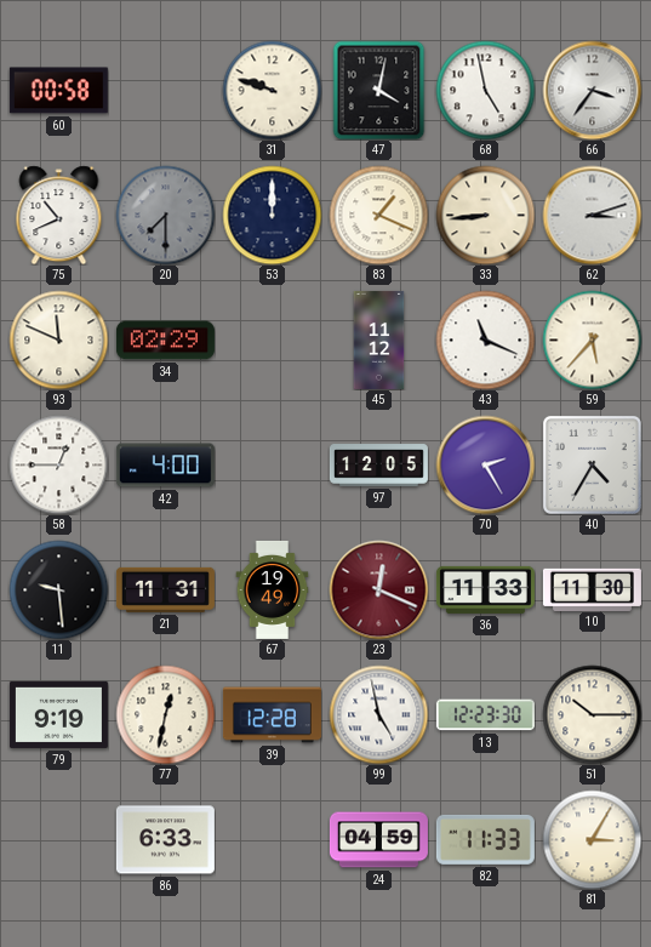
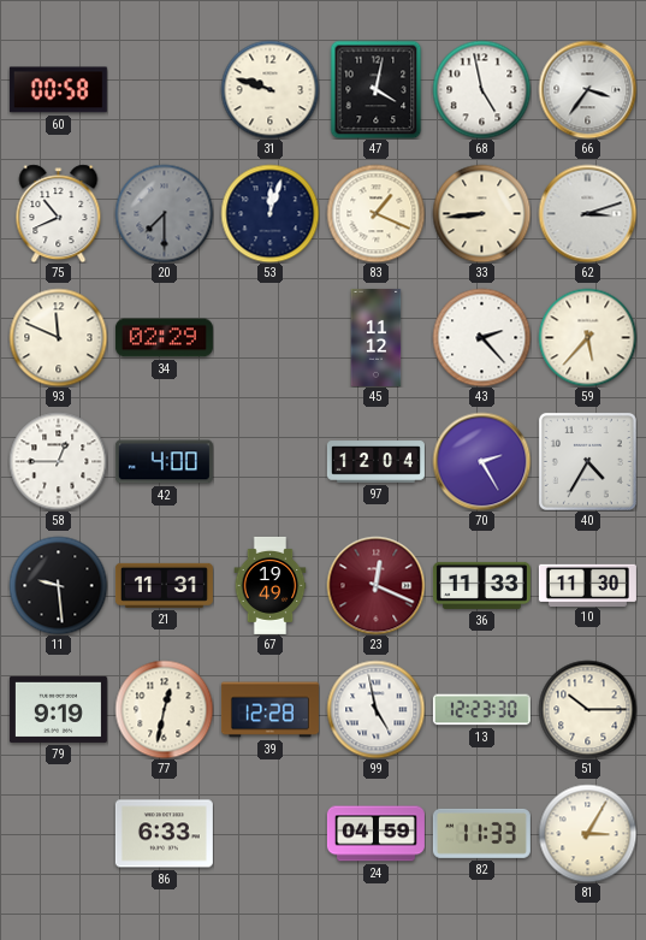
53: 12:00 -> 12:03
43: 11:19 -> 2:23
97: 12:05 -> 12:04
